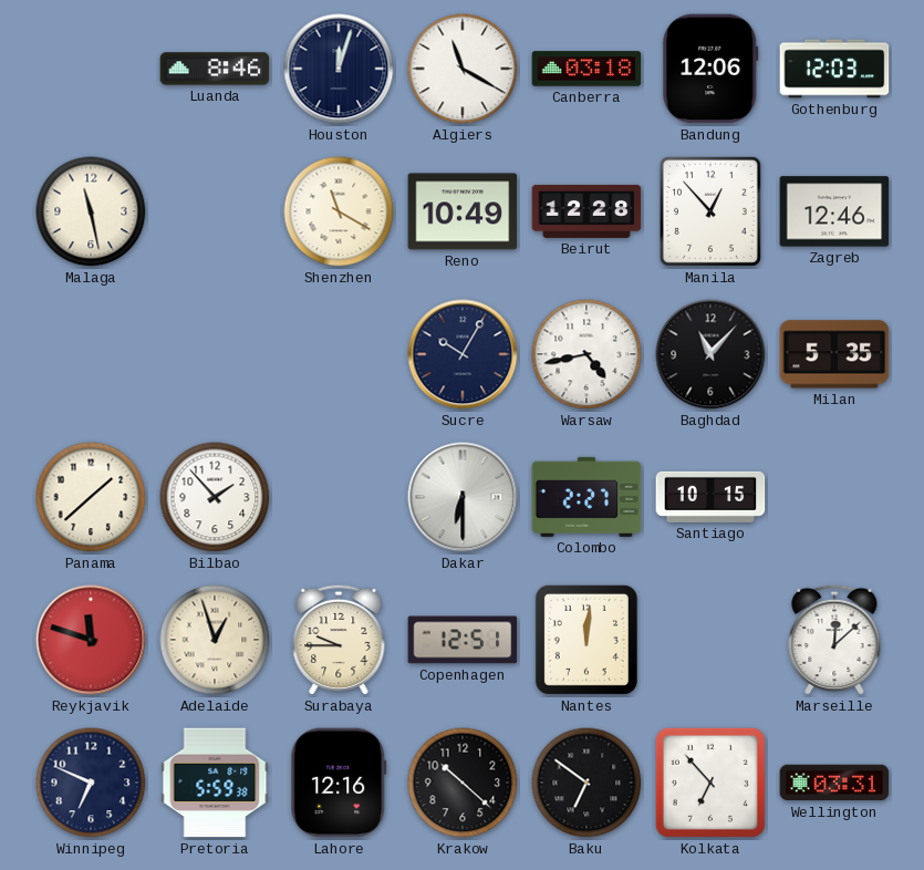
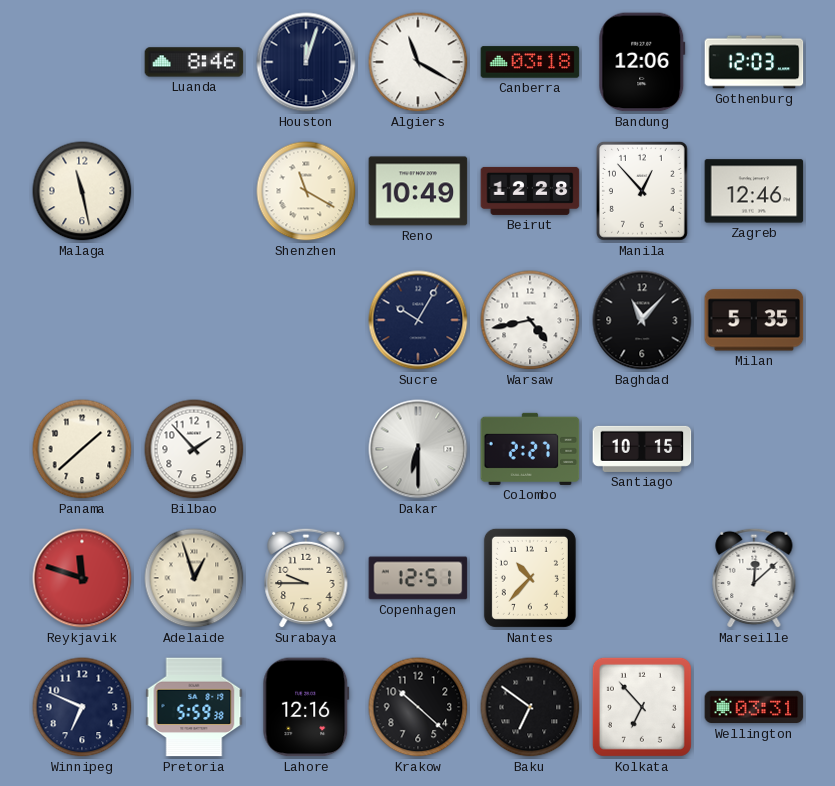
Nantes: 12:01 -> 10:37
